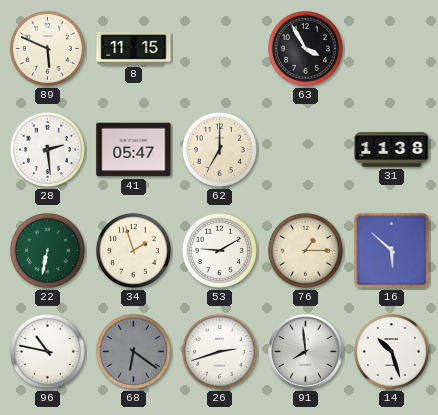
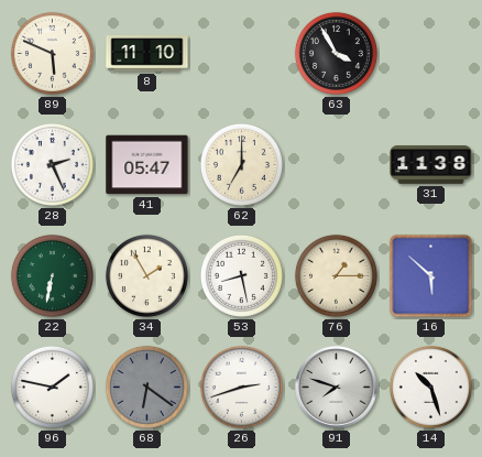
8: 11:15 -> 11:10
28: 2:29 -> 2:26
34: 1:57 -> 1:55
53: 9:10 -> 8:28
96: 10:47 -> 1:47
91: 7:59 -> 7:48
